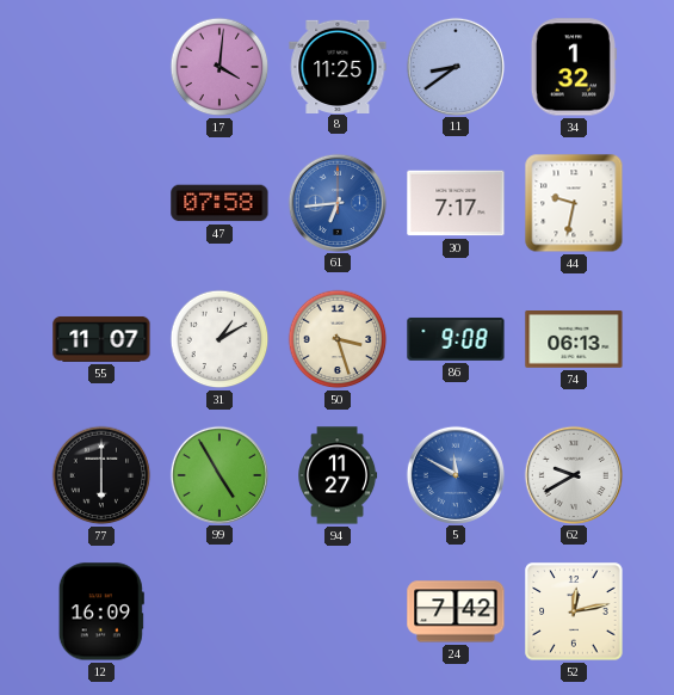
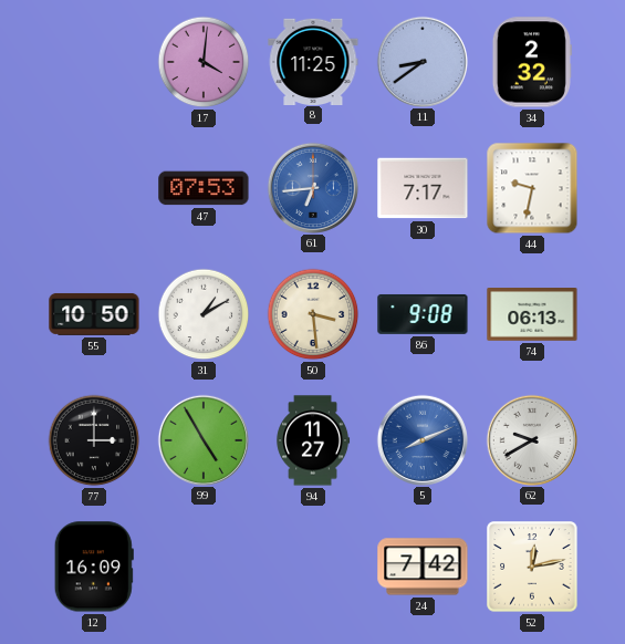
34: 1:32 -> 2:32
47: 07:58 -> 07:53
55: 11:07 -> 10:50
50: 3:27 -> 3:29
77: 6:00 -> 3:00
5: 11:50 -> 8:11
